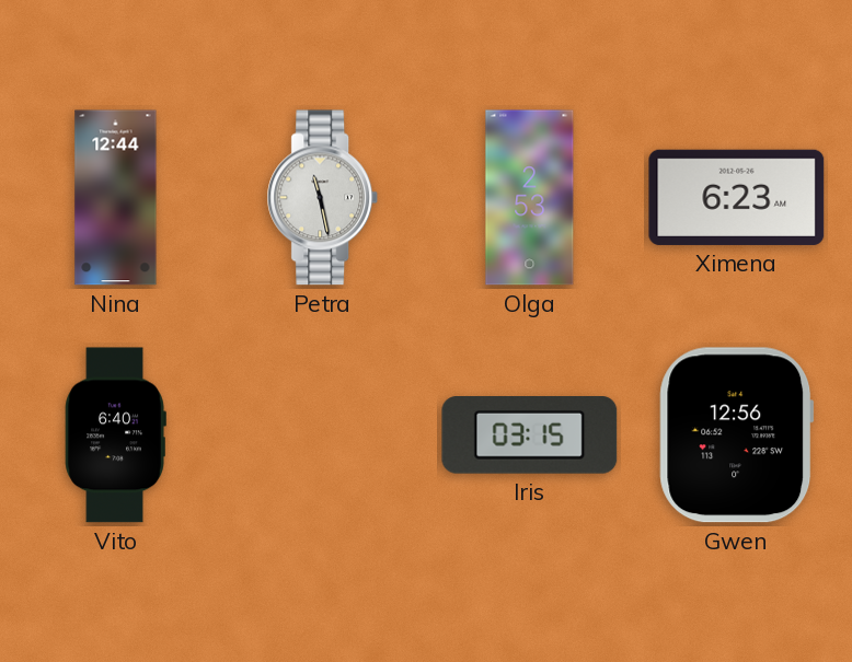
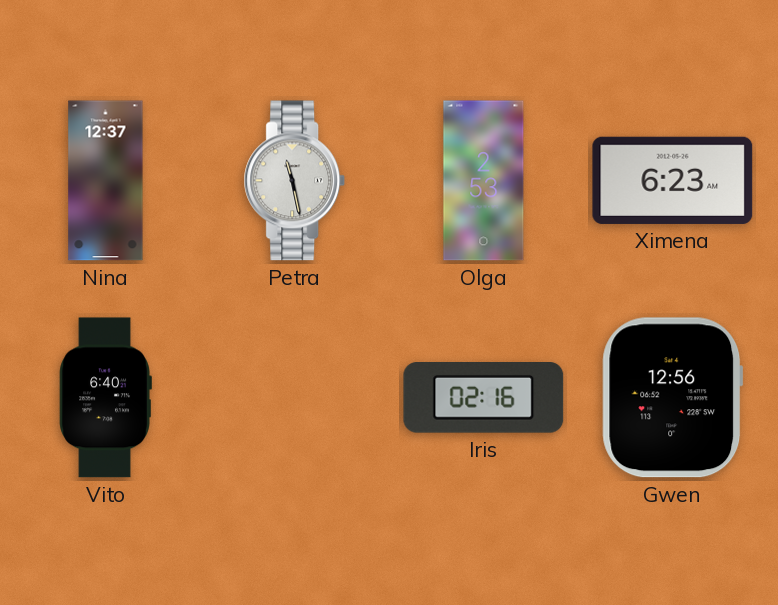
Nina: 12:44 -> 12:37
Iris: 03:15 -> 02:16
